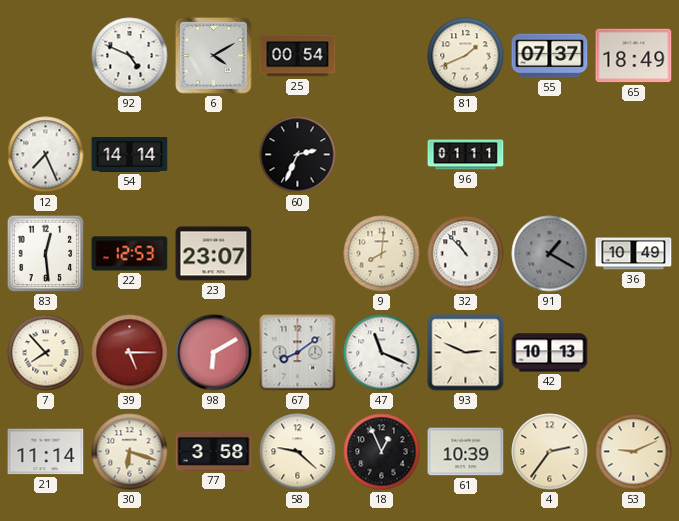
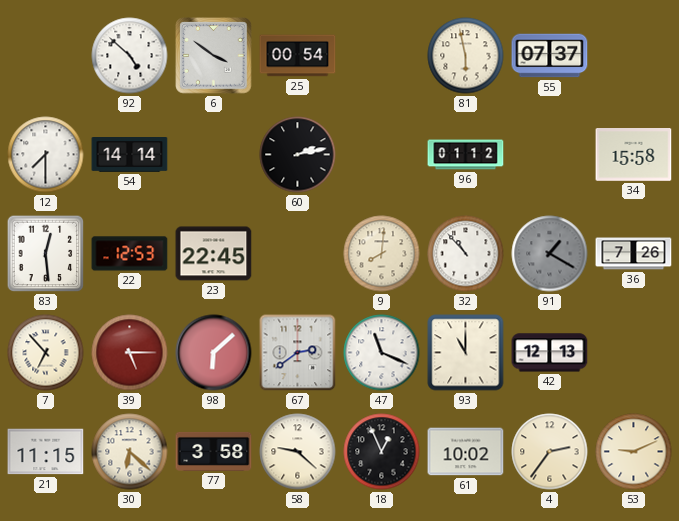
92: 4:49 -> 4:52
6: 4:10 -> 3:51
81: 1:41 -> 5:58
65: 18:49 -> none
12: 7:26 -> 7:30
60: 2:34 -> 2:13
96: 01:11 -> 01:12
34: none -> 15:58
23: 23:07 -> 22:45
36: 10:49 -> 7:26
7: 7:53 -> 6:53
98: 6:10 -> 6:08
67: 8:09 -> 2:39
93: 2:49 -> 11:00
42: 10:13 -> 12:13
21: 11:14 -> 11:15
30: 6:18 -> 6:22
61: 10:39 -> 10:02
